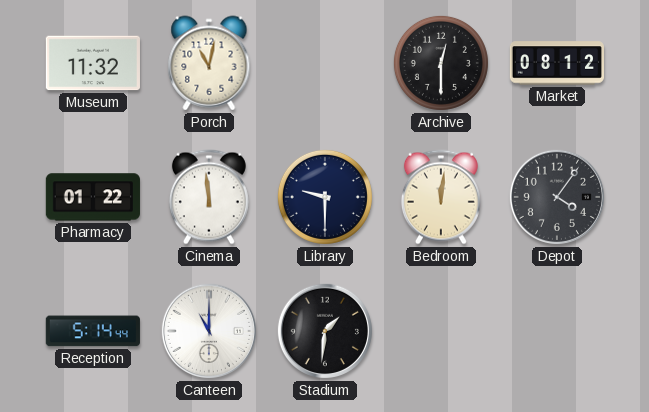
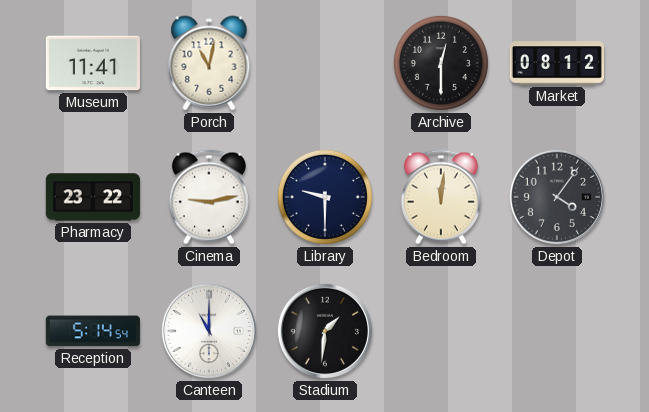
Museum: 11:32 -> 11:41
Pharmacy: 01:22 -> 23:22
Cinema: 11:59 -> 9:13
Reception: 5:14:44 -> 5:14:54
